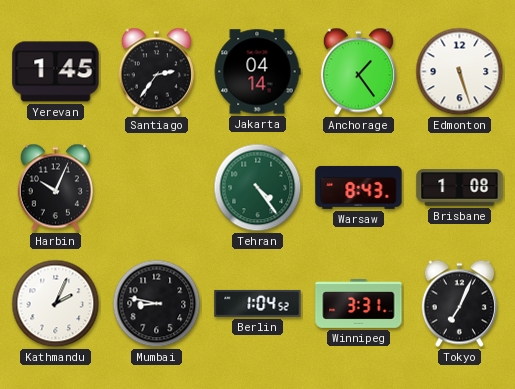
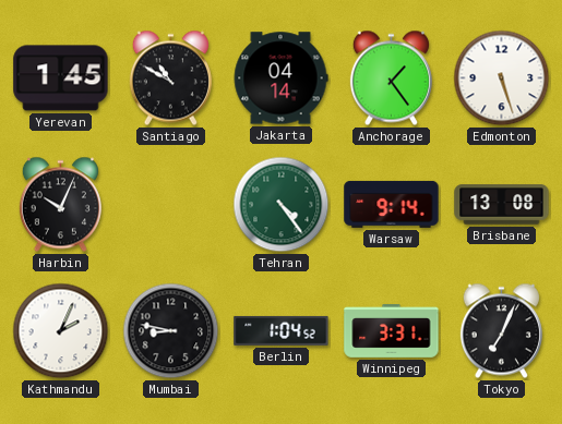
Santiago: 2:36 -> 10:50
Warsaw: 8:43 -> 9:14
Brisbane: 1:08 -> 13:08
